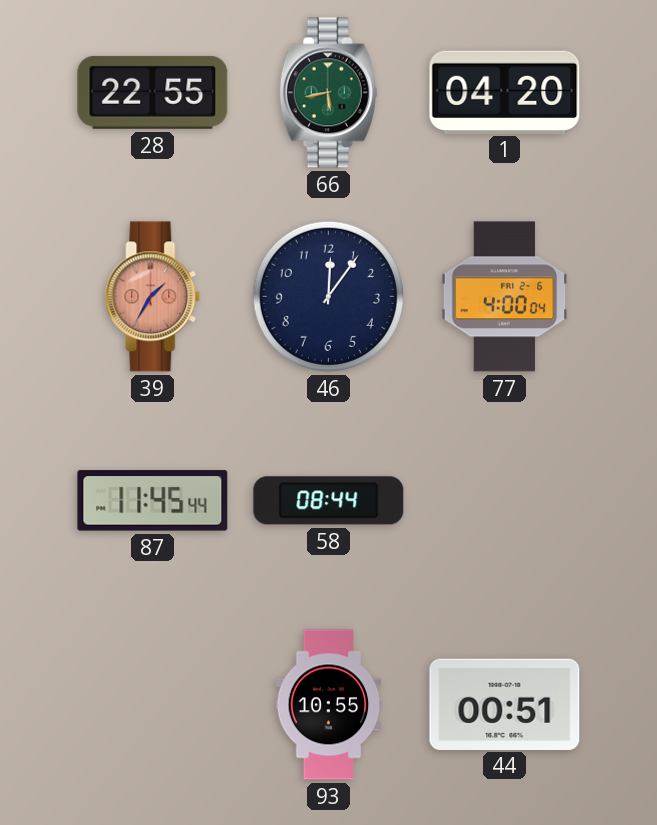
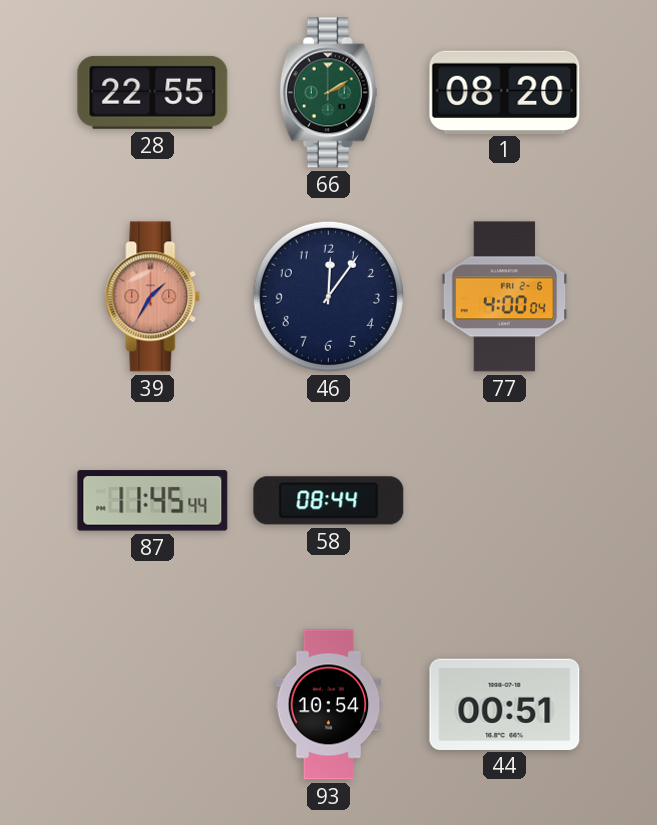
66: 5:43 -> 2:10
1: 04:20 -> 08:20
93: 10:55 -> 10:54
